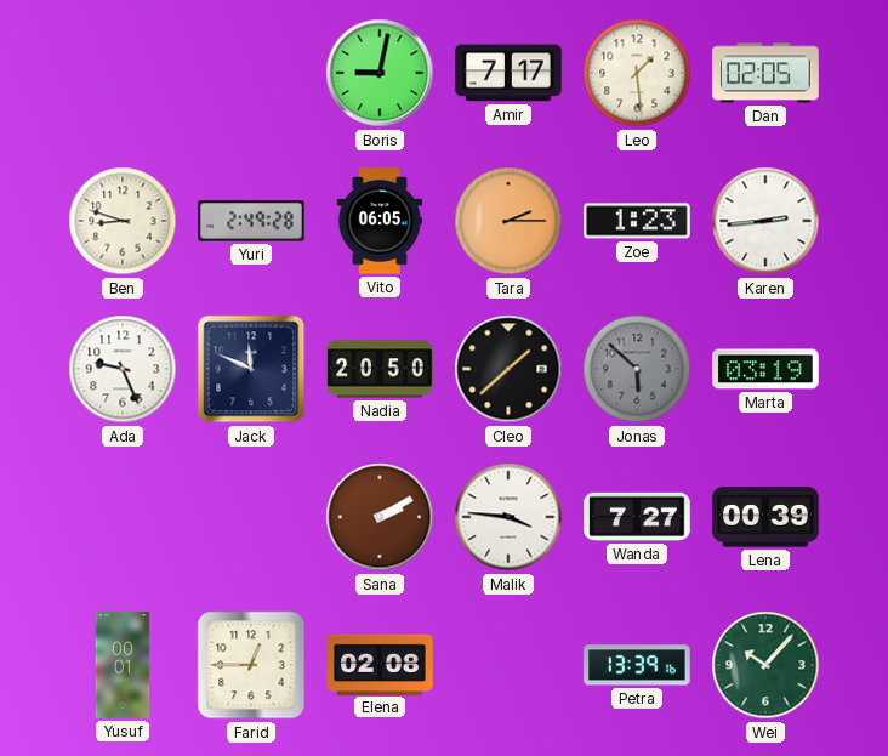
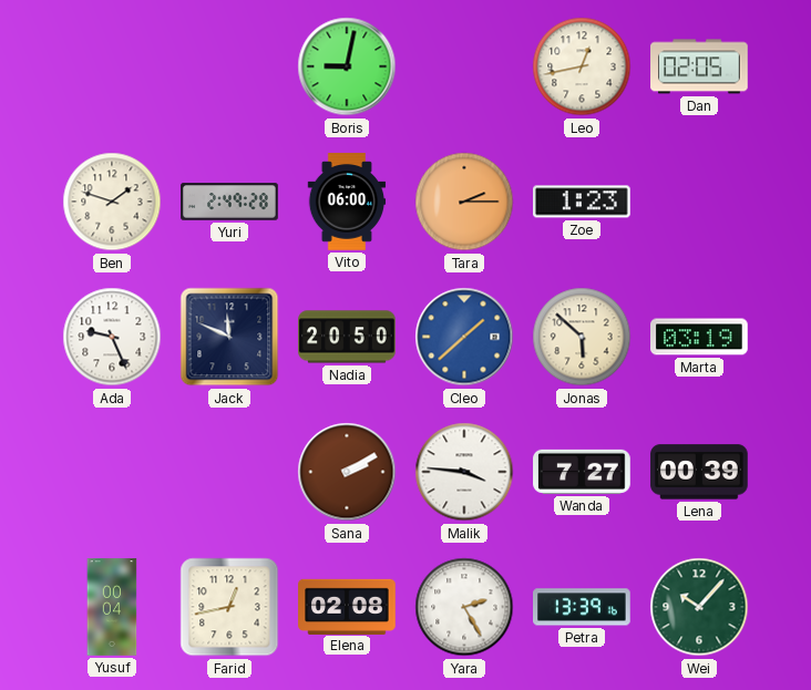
Amir: 7:17 -> none
Leo: 1:29 -> 12:43
Ben: 8:48 -> 1:48
Vito: 06:05 -> 06:00
Karen: 2:44 -> none
Cleo dial: black -> blue
Jonas dial: grey -> cream
Yusuf: 00:01 -> 00:04
Farid: 12:45 -> 12:43
Yara: none -> 2:25
